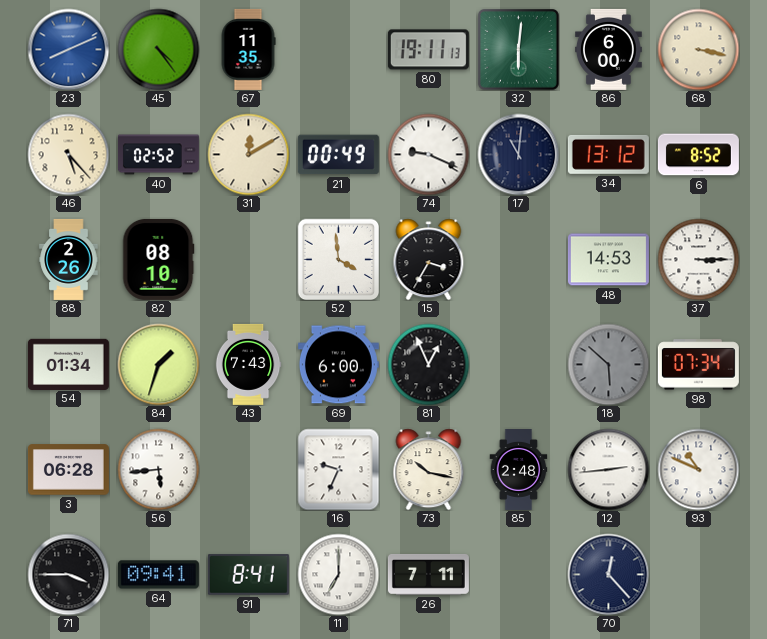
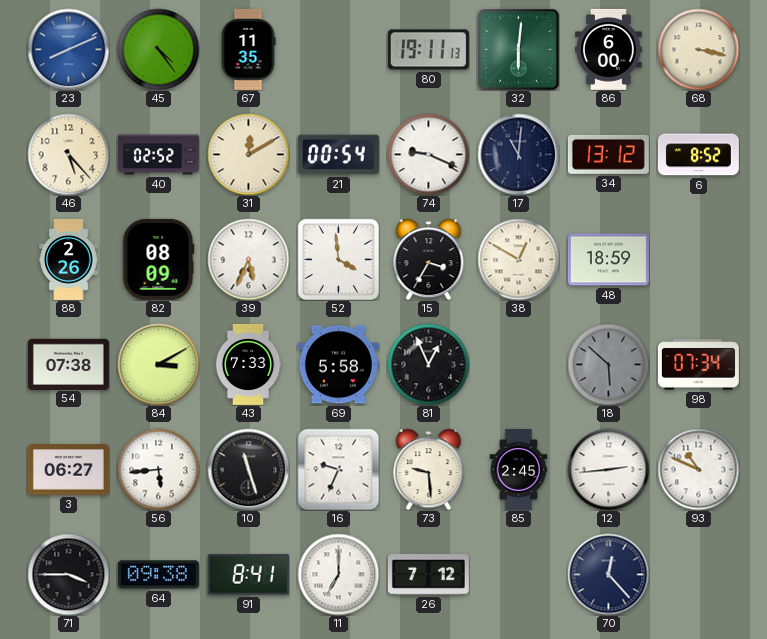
21: 00:49 -> 00:54
82: 08:10 -> 08:09
39: none -> 5:34
38: none -> 12:50
48: 14:53 -> 18:59
37: 3:15 -> none
54: 01:34 -> 07:38
84: 1:33 -> 3:10
43: 7:43 -> 7:33
69: 6:00 -> 5:58
3: 06:28 -> 06:27
10: none -> 11:27
73: 10:17 -> 9:29
85: 2:48 -> 2:45
64: 09:41 -> 09:38
26: 7:11 -> 7:12
